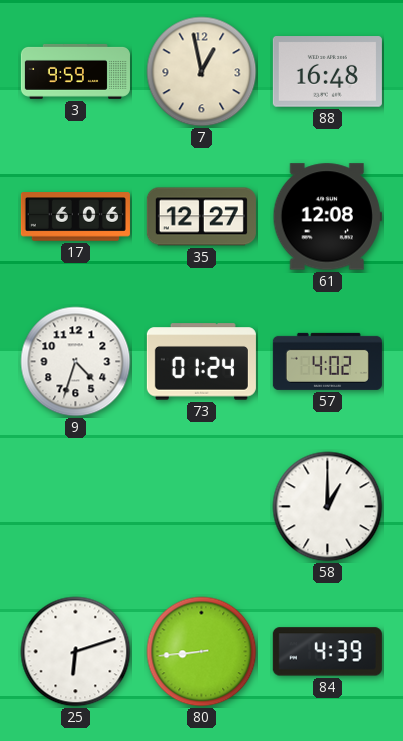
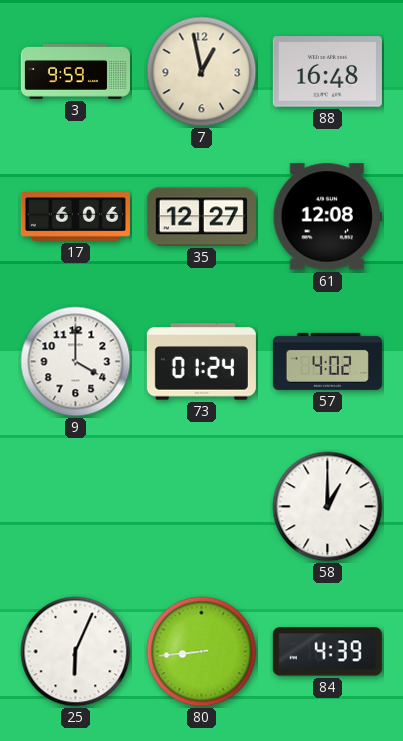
9: 4:33 -> 4:00
25: 6:12 -> 6:04
